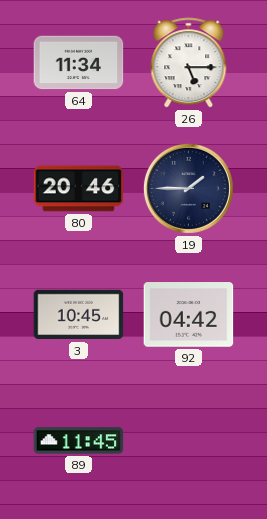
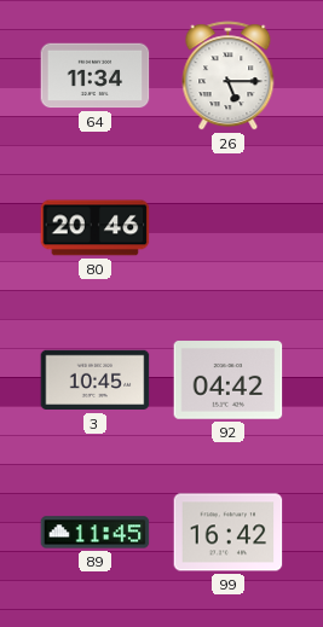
19: 1:45 -> none
99: none -> 16:42
